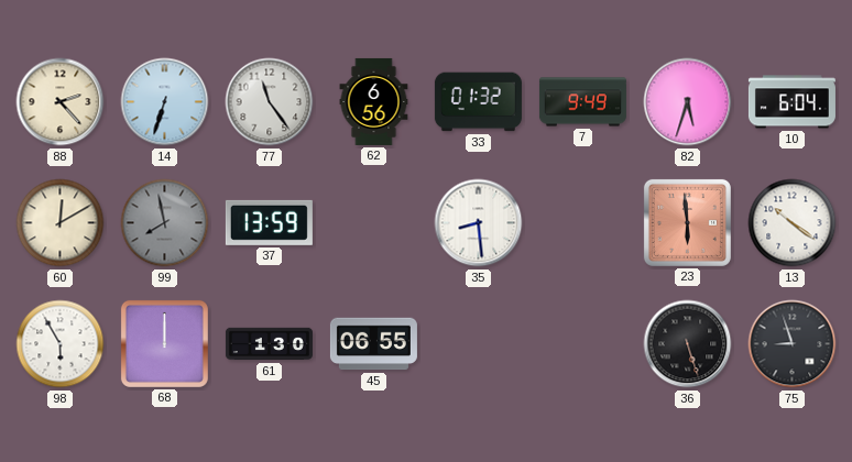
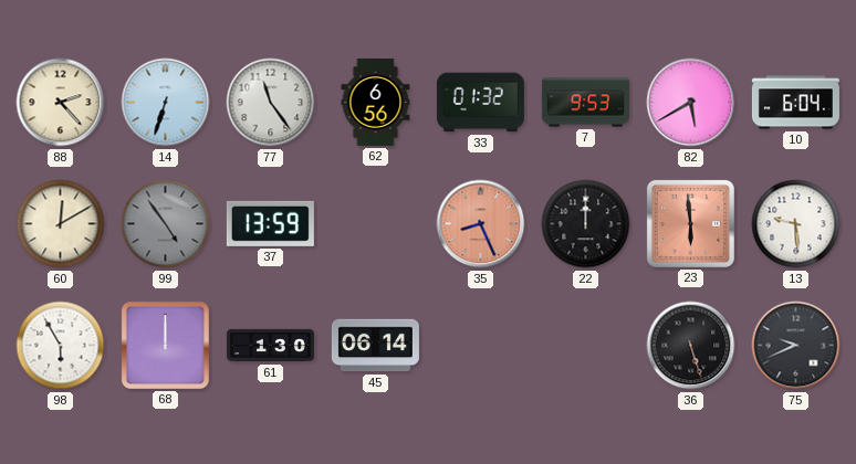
7: 9:49 -> 9:53
82: 5:33 -> 5:40
99: 7:58 -> 4:54
35: 8:29 -> 8:26
35 dial: white -> salmon
22: none -> 12:00
13: 10:21 -> 9:29
45: 06:55 -> 06:14
75: 8:57 -> 9:41
